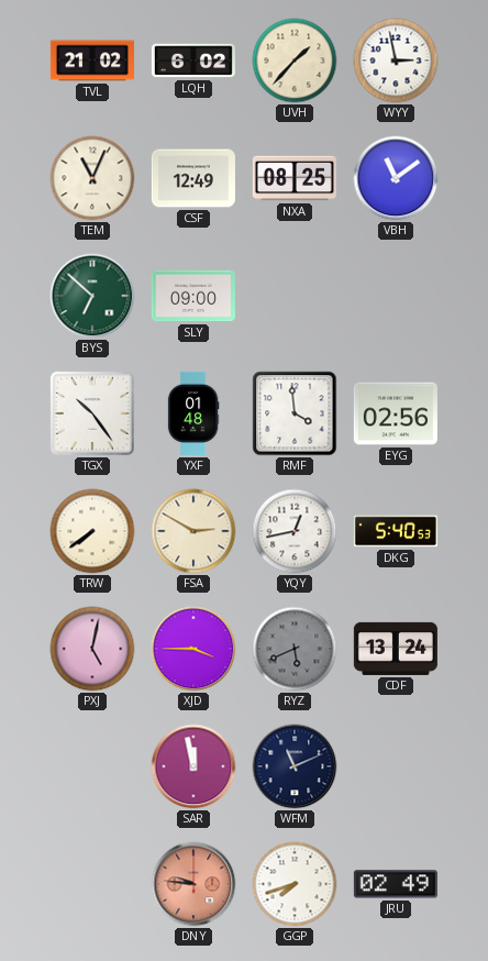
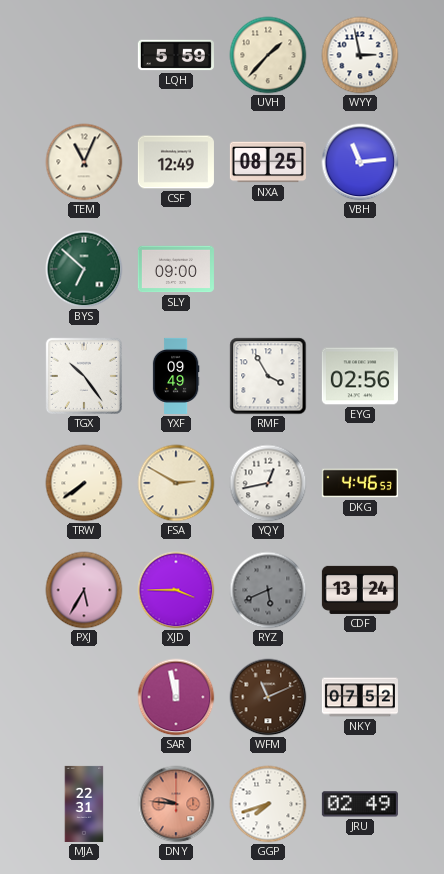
TVL: 21:02 -> none
LQH: 6:02 -> 5:59
VBH: 11:09 -> 11:14
YXF: 01:48 -> 09:49
RMF: 3:59 -> 3:55
DKG: 5:40 -> 4:46
PXJ: 5:02 -> 5:35
WFM dial: navy -> brown
NKY: none -> 07:52
MJA: none -> 22:31
